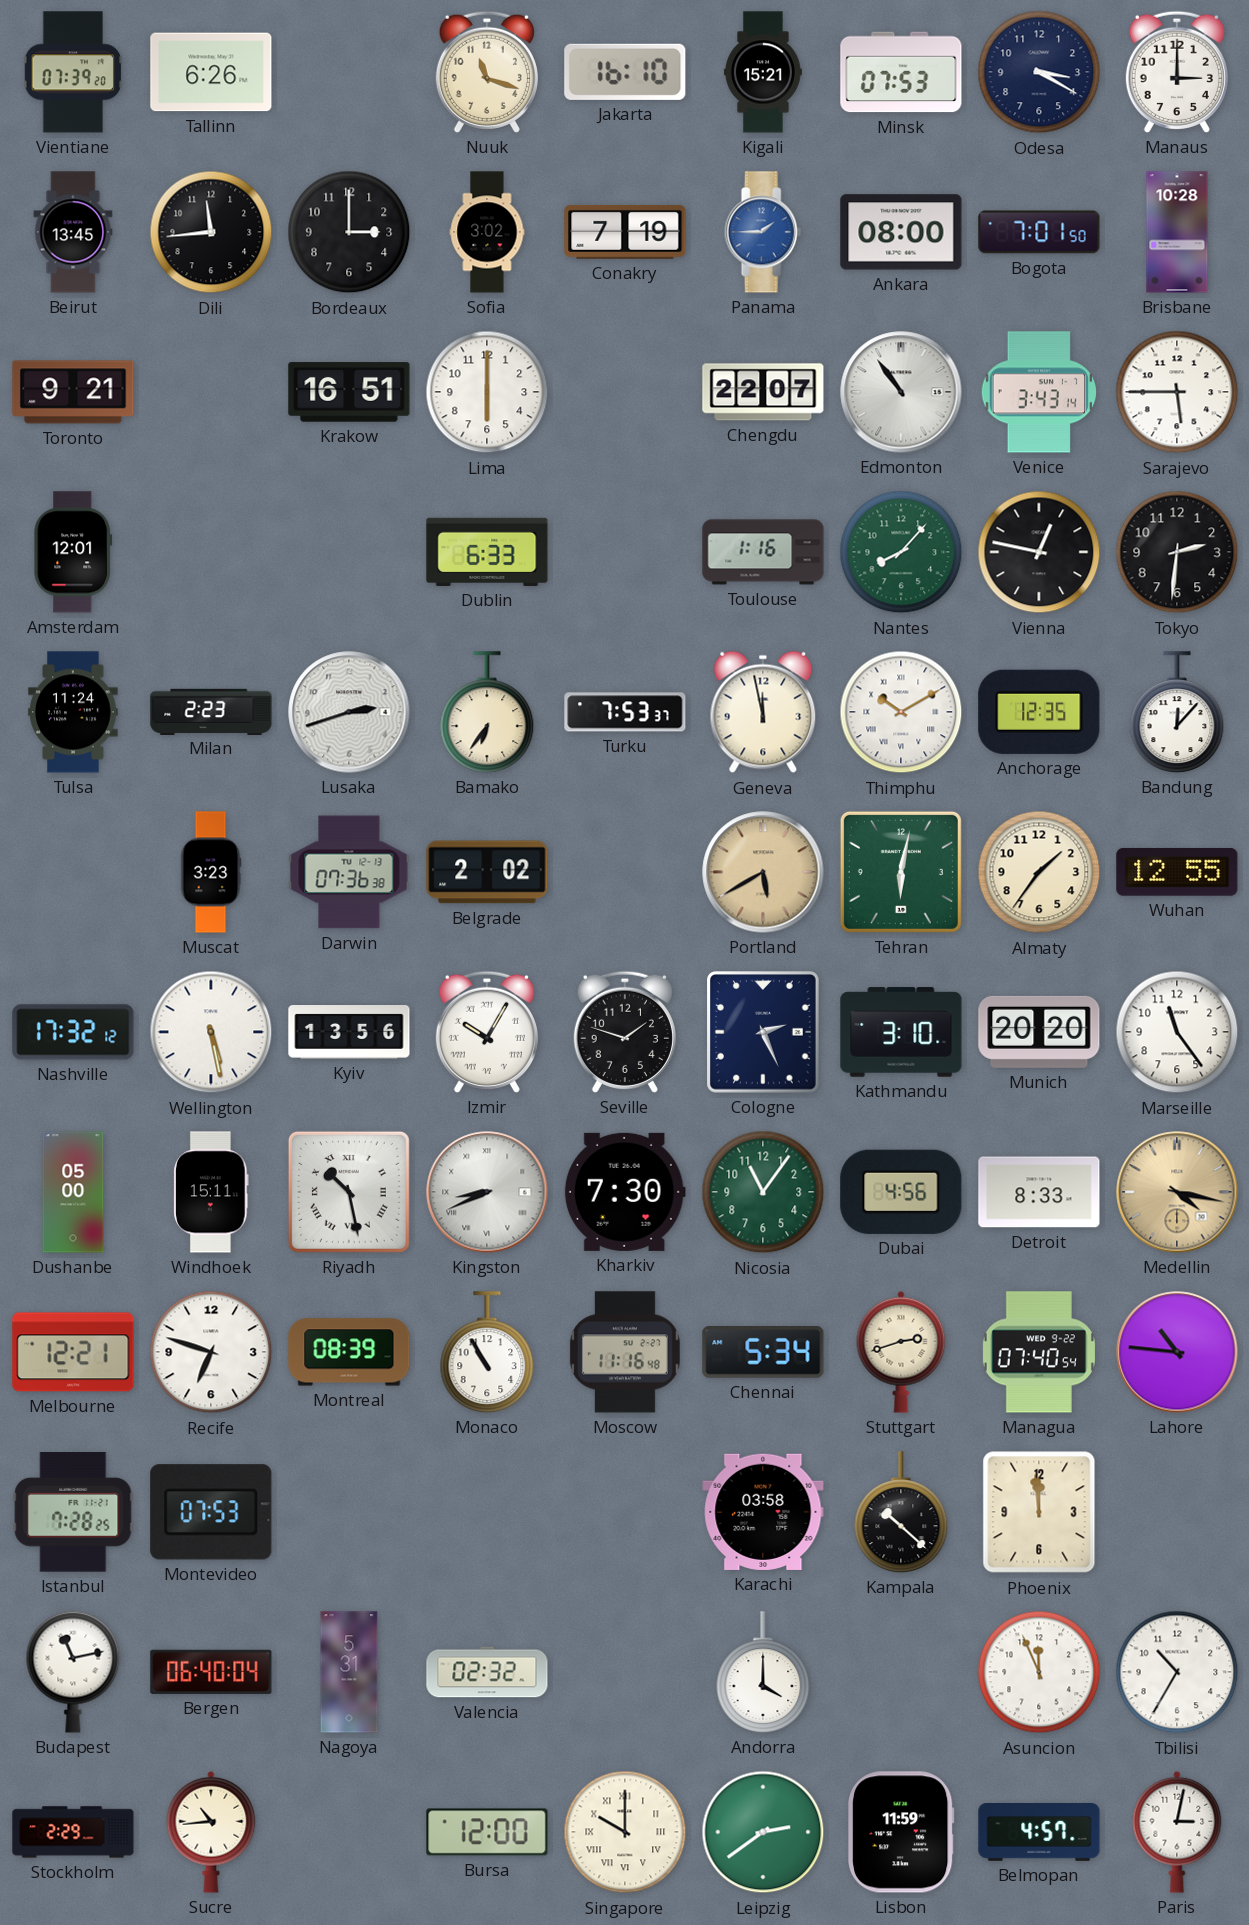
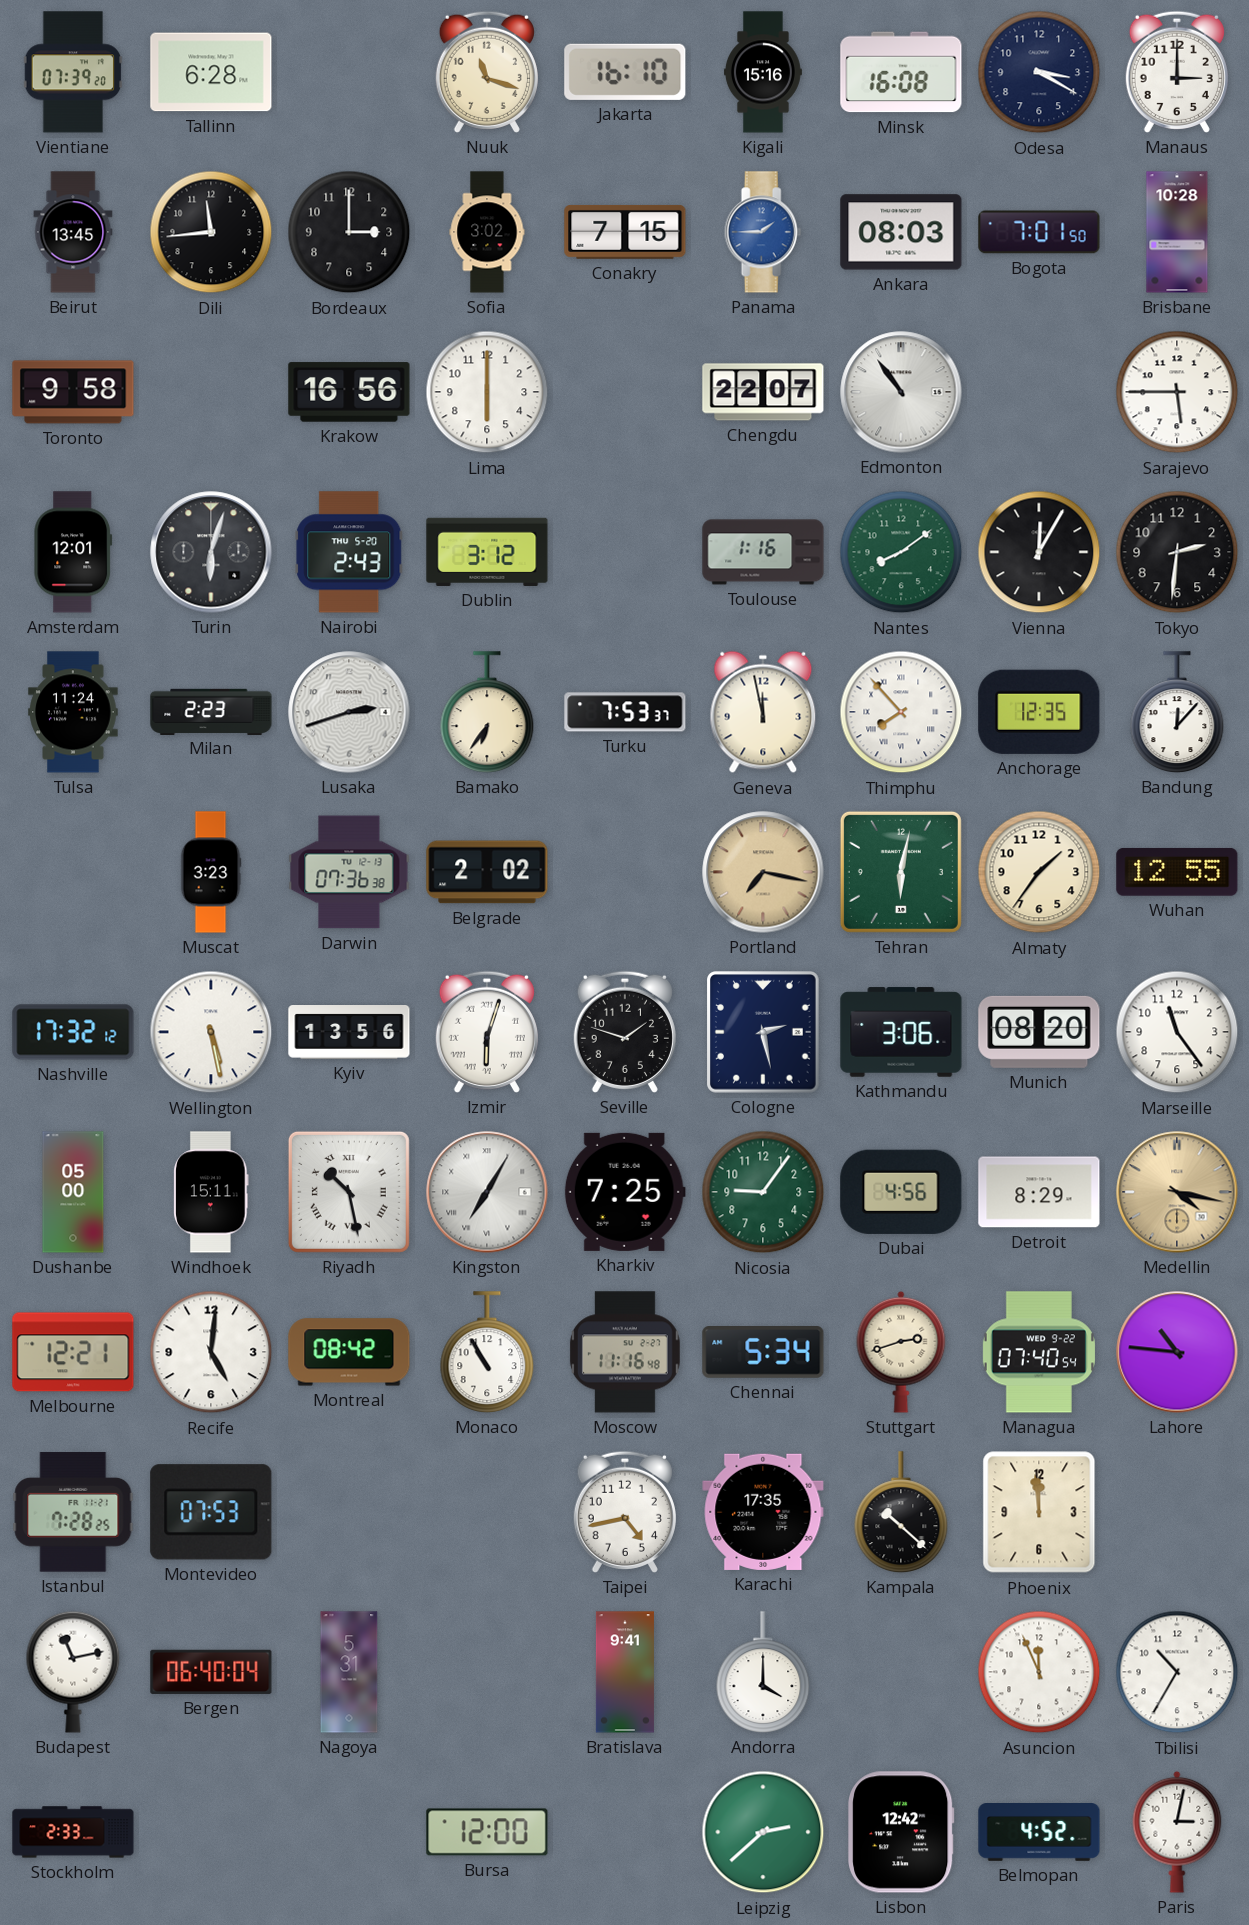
Tallinn: 6:26 -> 6:28
Kigali: 15:21 -> 15:16
Minsk: 07:53 -> 16:08
Conakry: 7:19 -> 7:15
Ankara: 08:00 -> 08:03
Toronto: 9:21 -> 9:58
Krakow: 16:51 -> 16:56
Venice: 3:43 -> none
Turin: none -> 6:03
Nairobi: none -> 2:43
Dublin: 6:33 -> 3:12
Nantes: 8:07 -> 8:09
Vienna: 12:47 -> 12:05
Thimphu: 10:10 -> 7:53
Portland: 5:40 -> 7:17
Izmir: 10:05 -> 6:03
Cologne: 2:26 -> 2:28
Kathmandu: 3:10 -> 3:06
Munich: 20:20 -> 08:20
Kingston: 8:41 -> 7:05
Kharkiv: 7:30 -> 7:25
Nicosia: 11:06 -> 9:06
Detroit: 8:33 -> 8:29
Recife: 6:48 -> 5:01
Montreal: 08:39 -> 08:42
Taipei: none -> 4:43
Karachi: 03:58 -> 17:35
Valencia: 02:32 -> none
Bratislava: none -> 9:41
Stockholm: 2:29 -> 2:33
Sucre: 10:44 -> none
Singapore: 10:00 -> none
Leipzig: 2:39 -> 2:38
Lisbon: 11:59 -> 12:42
Belmopan: 4:57 -> 4:52
